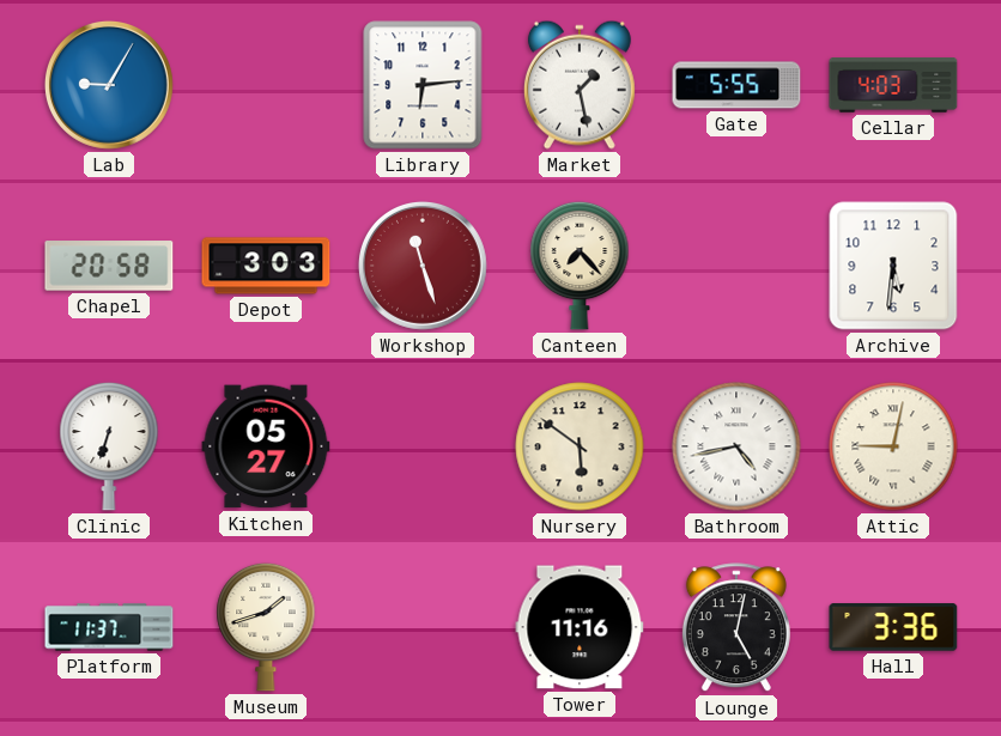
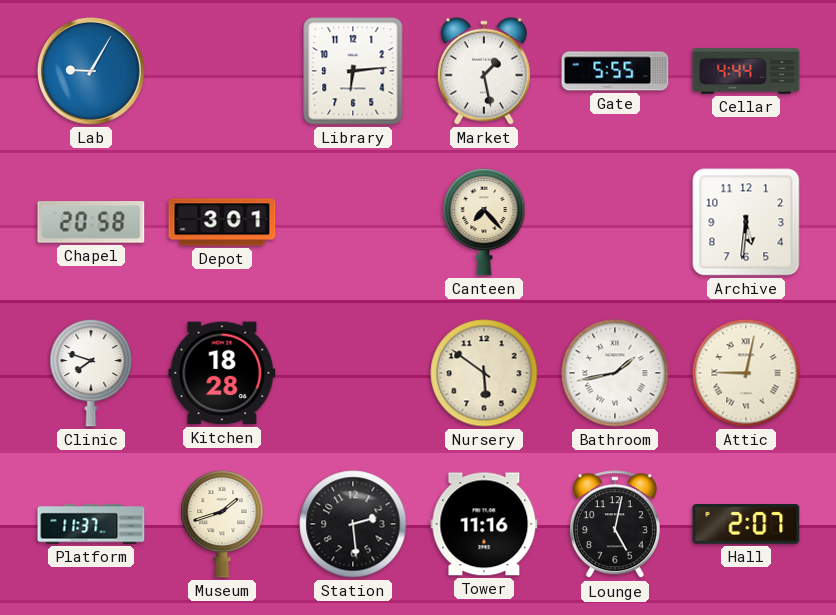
Cellar: 4:03 -> 4:44
Depot: 3:03 -> 3:01
Workshop: 11:27 -> none
Clinic: 6:33 -> 7:48
Kitchen: 05:27 -> 18:28
Bathroom: 4:43 -> 1:43
Station: none -> 2:29
Hall: 3:36 -> 2:07
